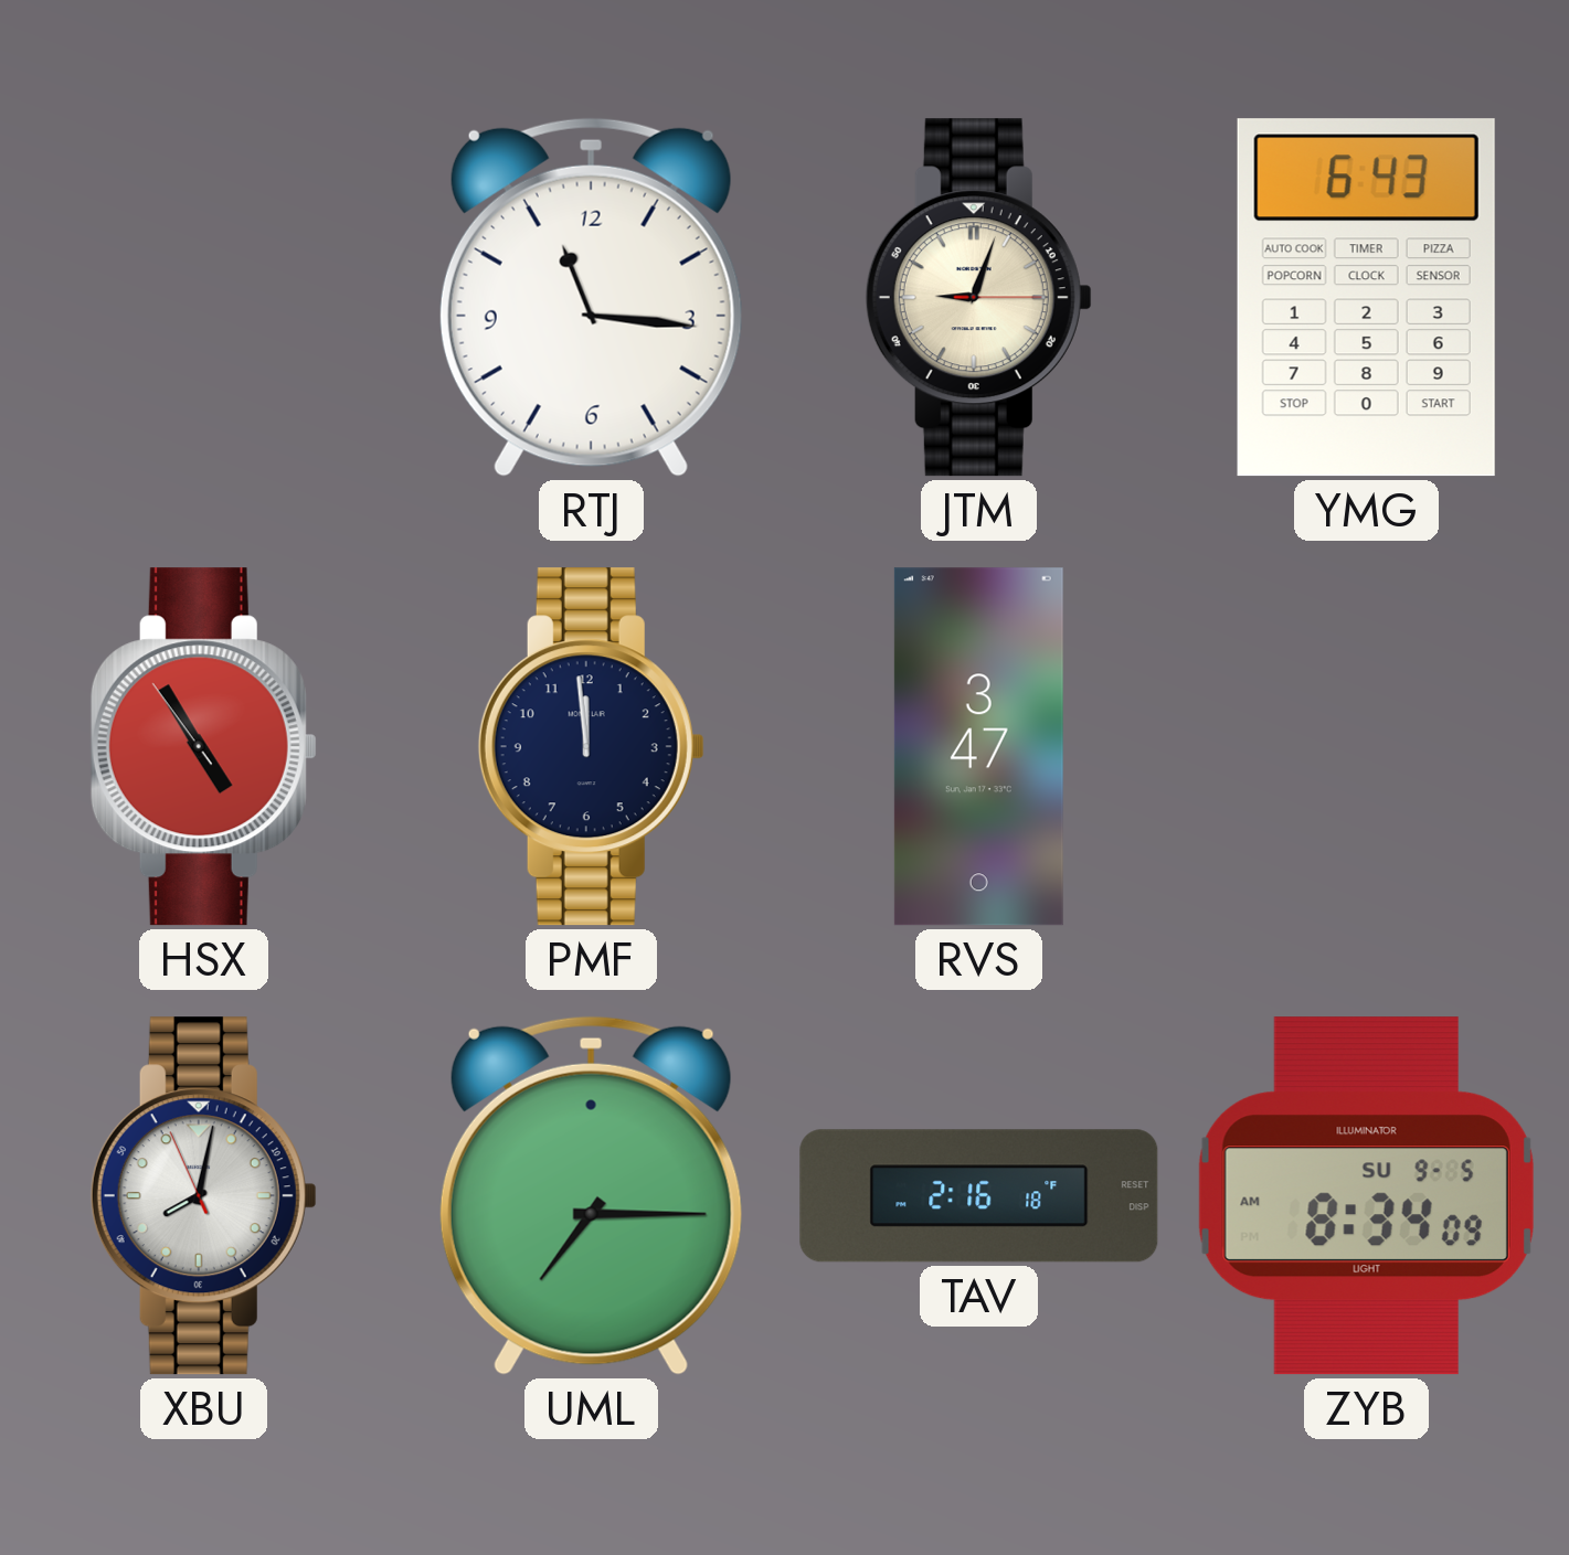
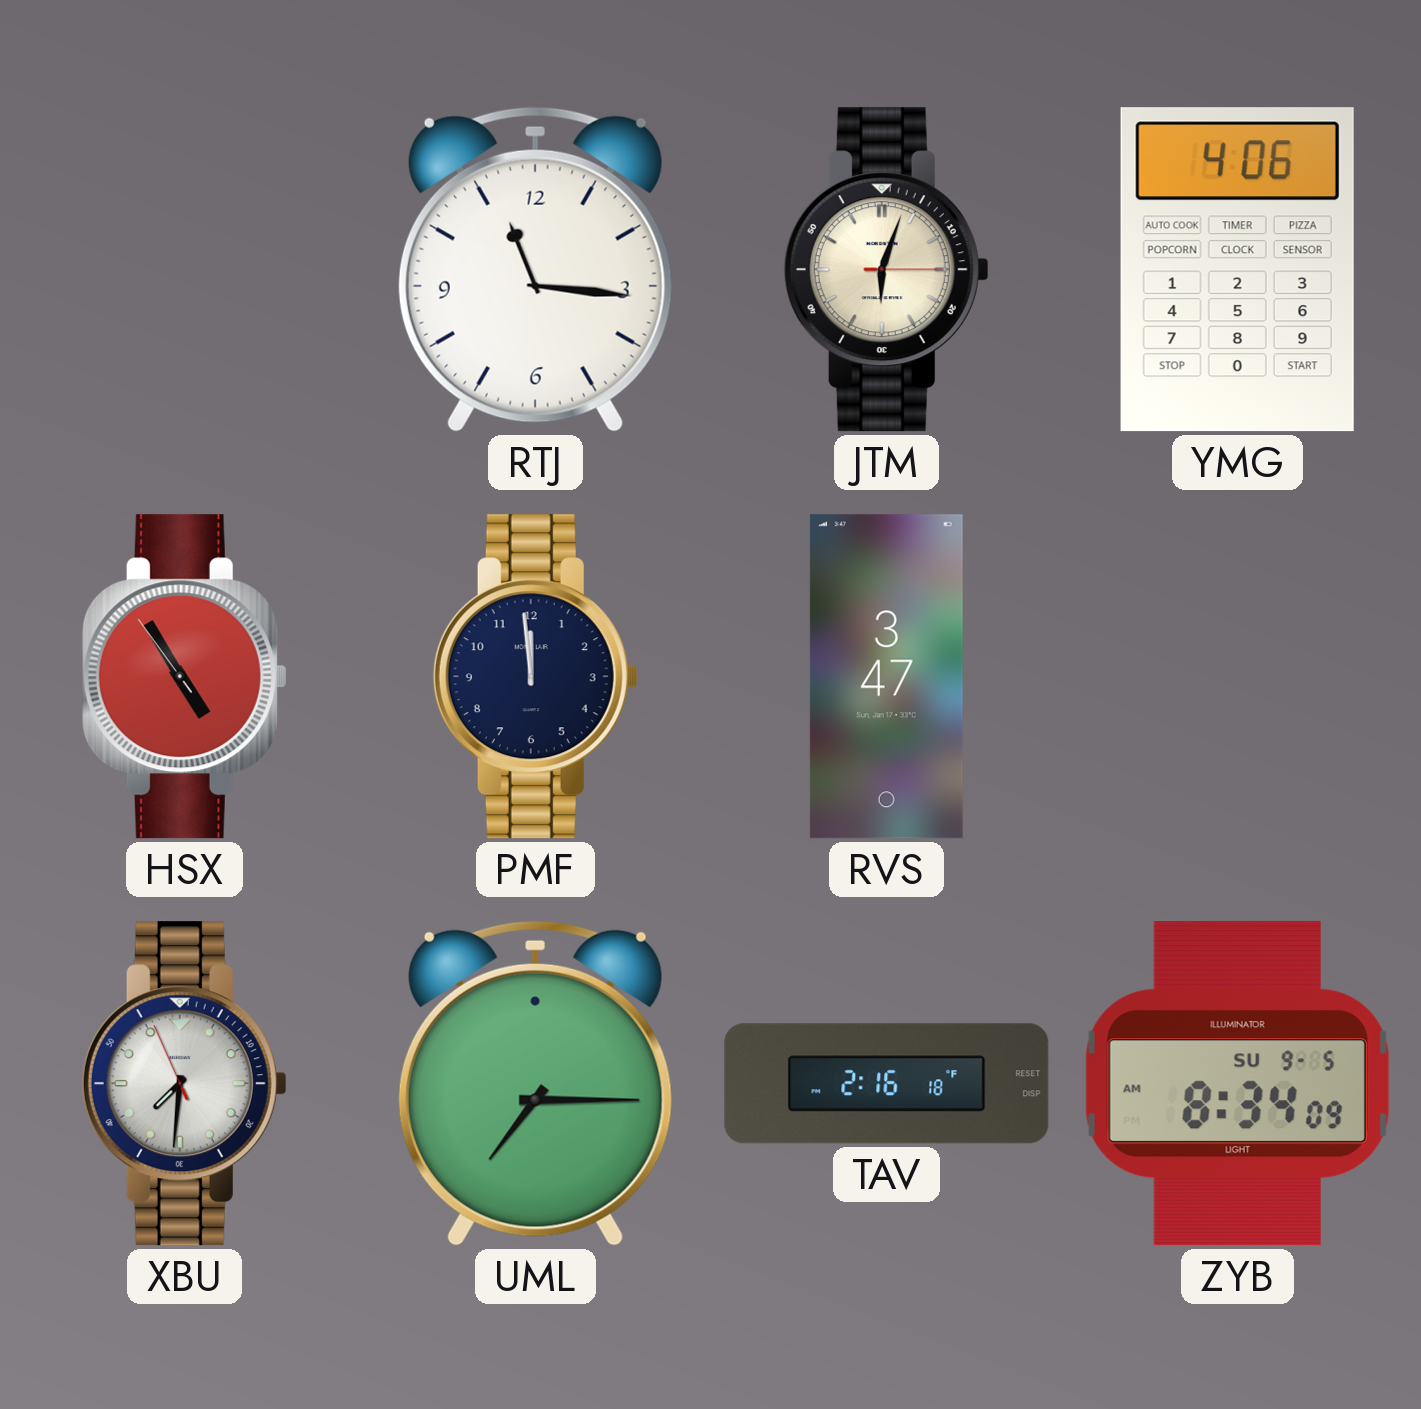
JTM: 9:03 -> 6:03
YMG: 6:43 -> 4:06
XBU: 8:01 -> 7:30
